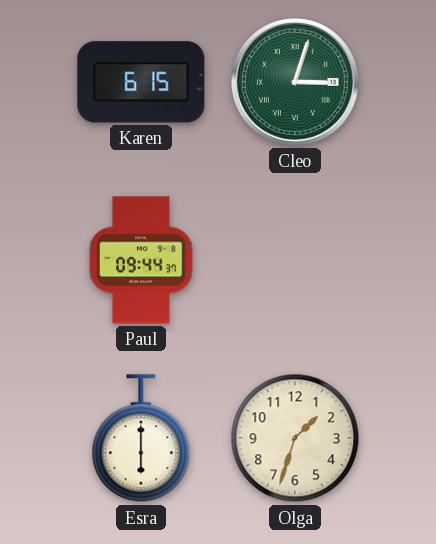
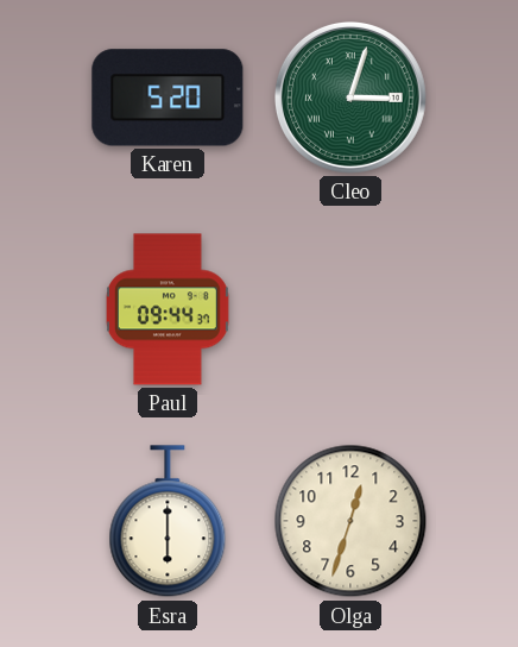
Karen: 6:15 -> 5:20
Olga: 1:33 -> 12:33
